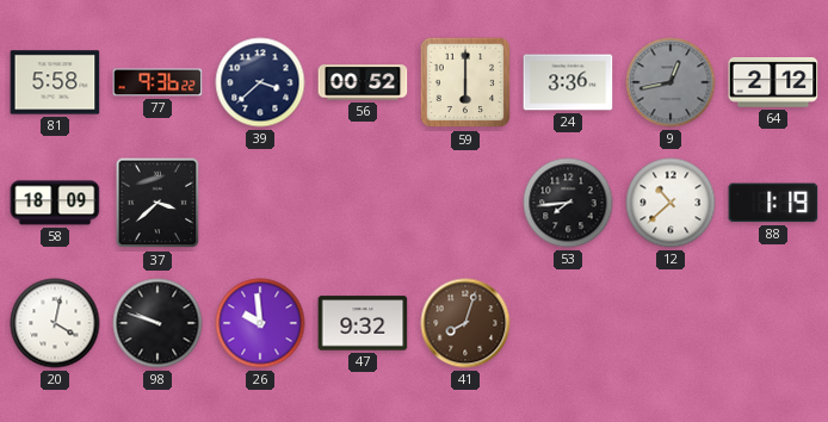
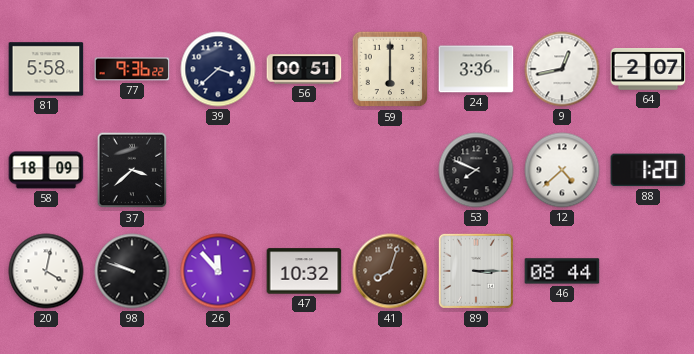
56: 00:52 -> 00:51
9 dial: grey -> white
64: 2:12 -> 2:07
53: 7:44 -> 7:49
12: 10:38 -> 4:38
88: 1:19 -> 1:20
26: 9:59 -> 11:53
47: 9:32 -> 10:32
89: none -> 3:15
46: none -> 08:44
